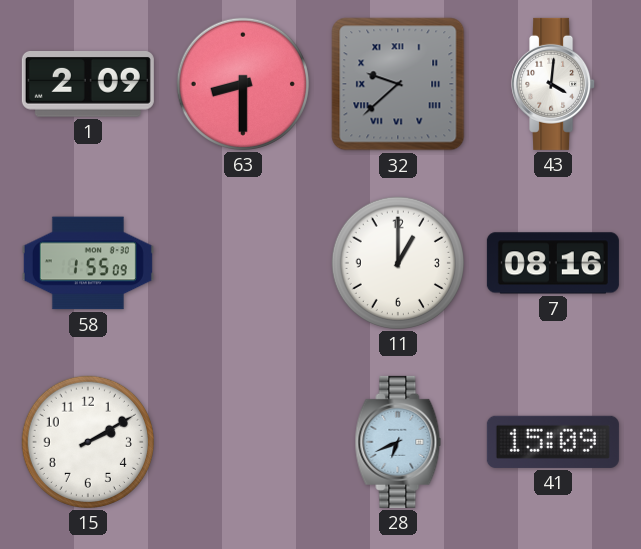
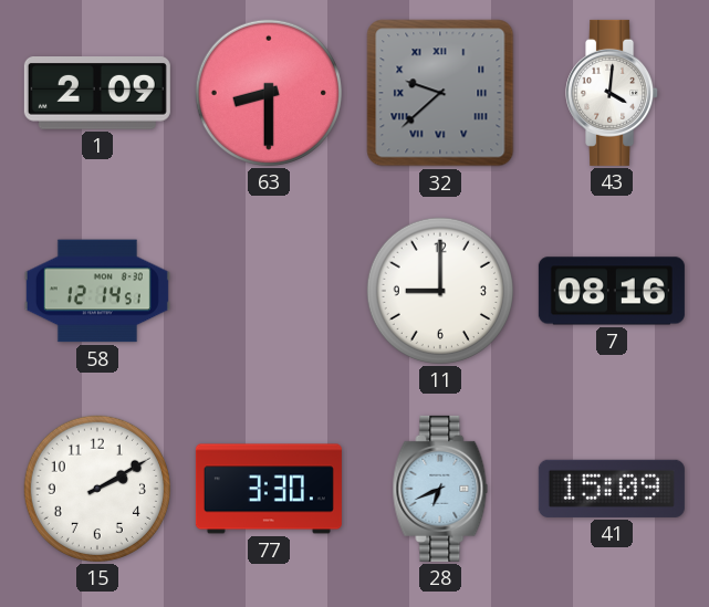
58: 1:55 -> 12:14
11: 1:00 -> 9:00
77: none -> 3:30
